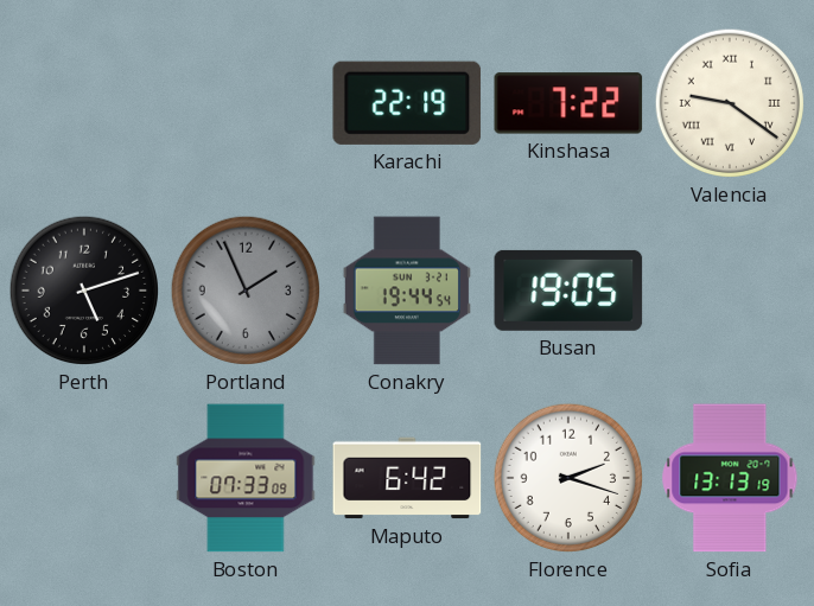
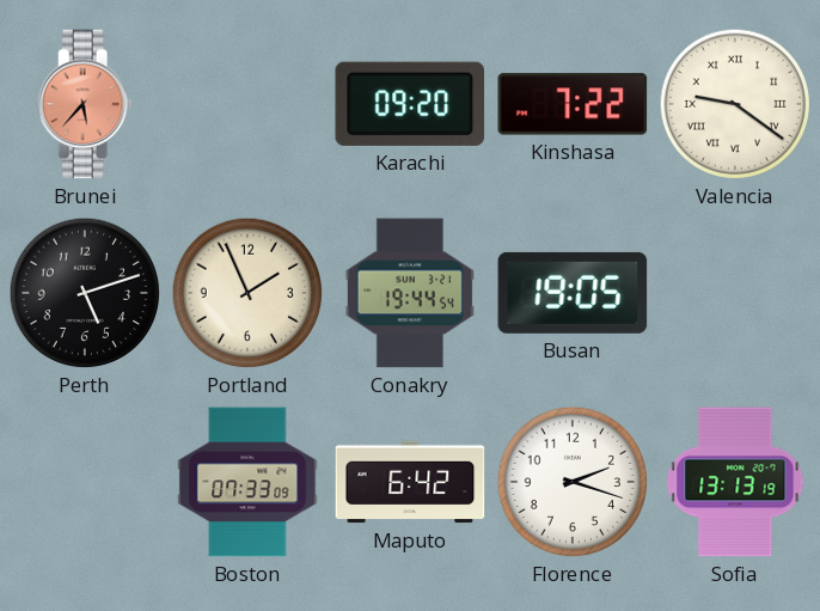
Brunei: none -> 5:37
Karachi: 22:19 -> 09:20
Portland dial: grey -> cream
